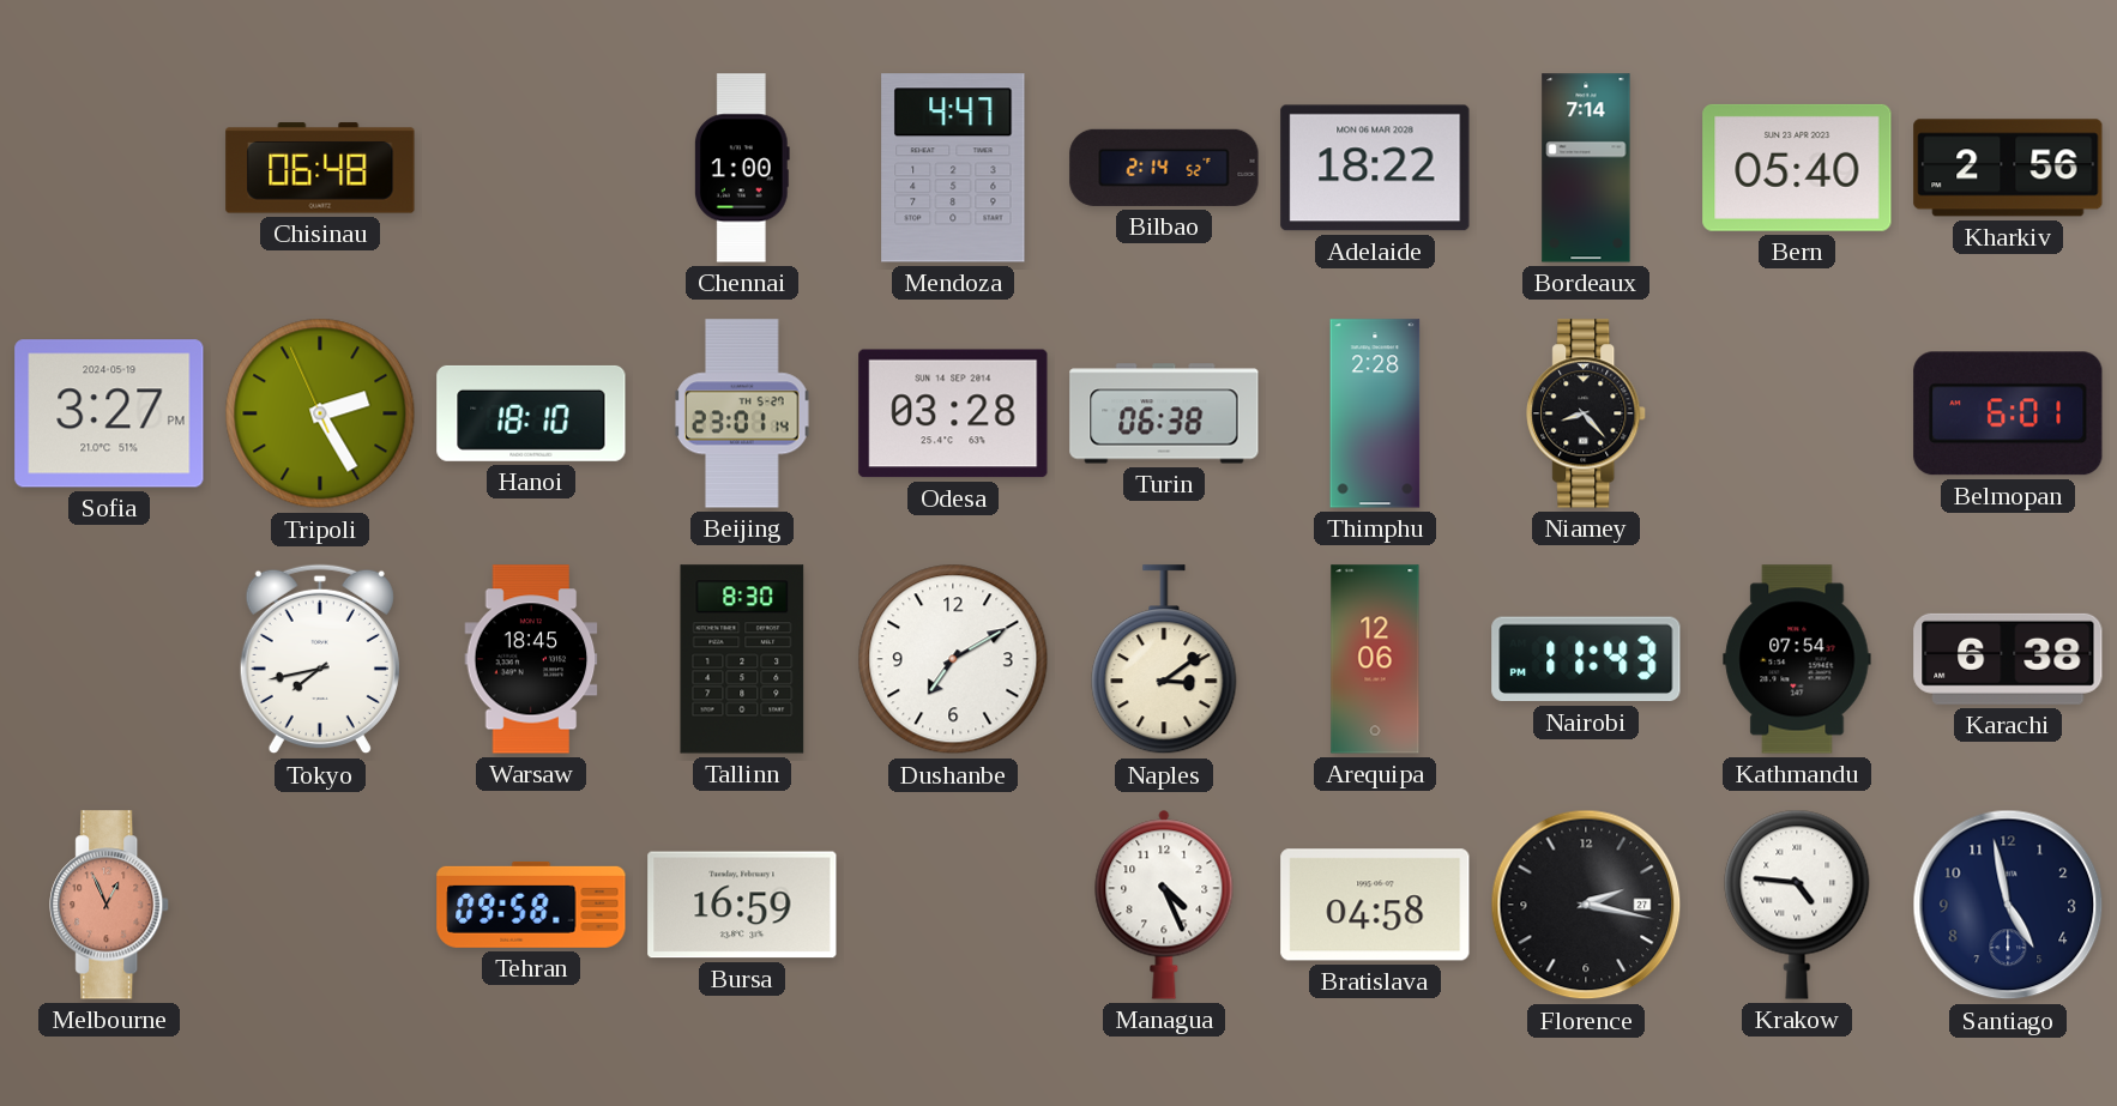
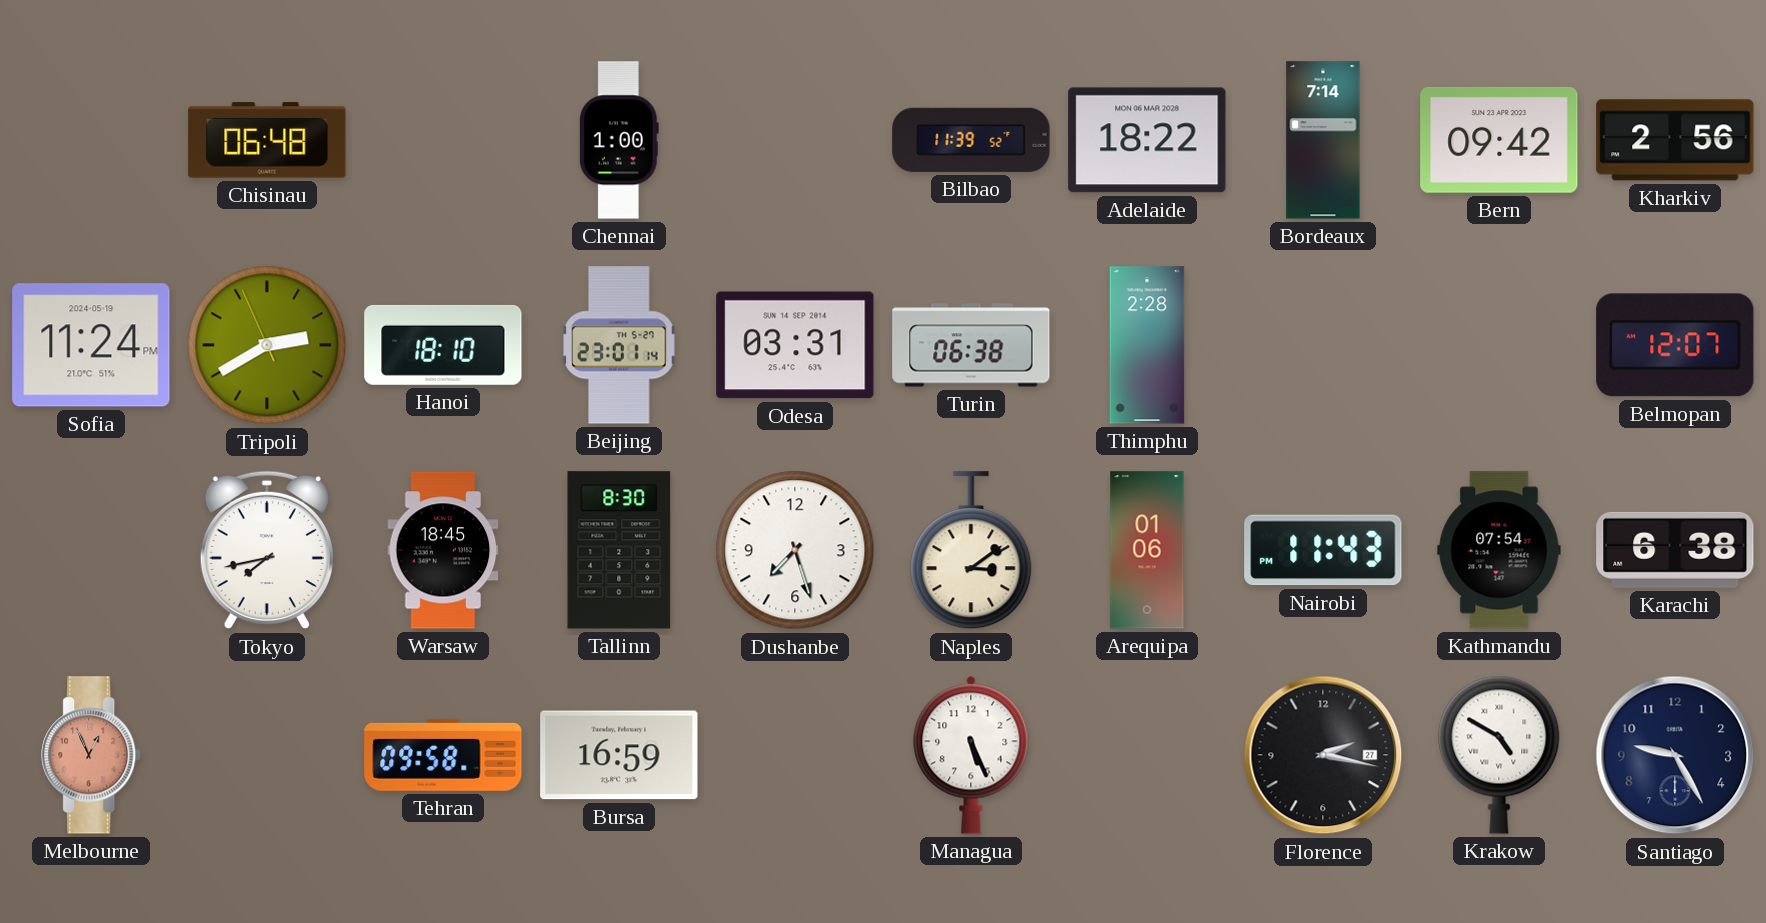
Mendoza: 4:47 -> none
Bilbao: 2:14 -> 11:39
Bern: 05:40 -> 09:42
Sofia: 3:27 -> 11:24
Tripoli: 2:24 -> 2:39
Odesa: 03:28 -> 03:31
Niamey: 8:23 -> none
Belmopan: 6:01 -> 12:07
Dushanbe: 7:10 -> 7:27
Arequipa: 12:06 -> 01:06
Managua: 4:26 -> 5:26
Bratislava: 04:58 -> none
Krakow: 4:46 -> 4:50
Santiago: 4:58 -> 9:25
